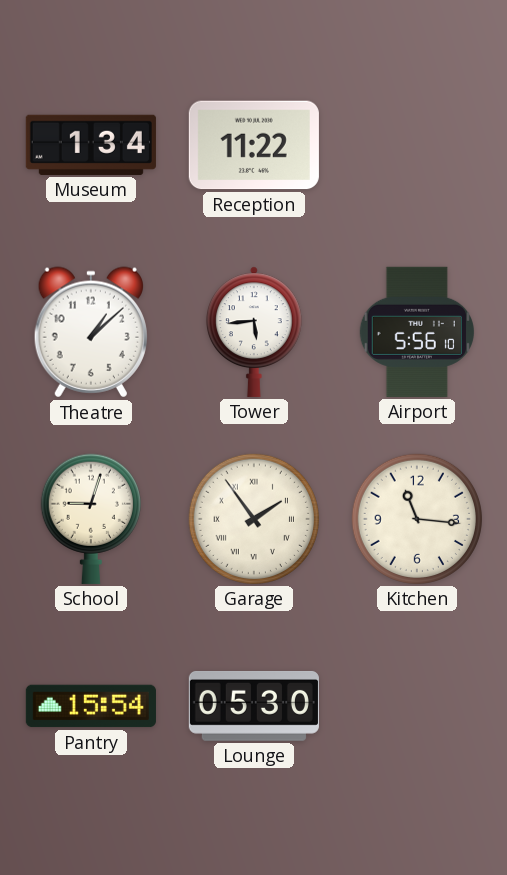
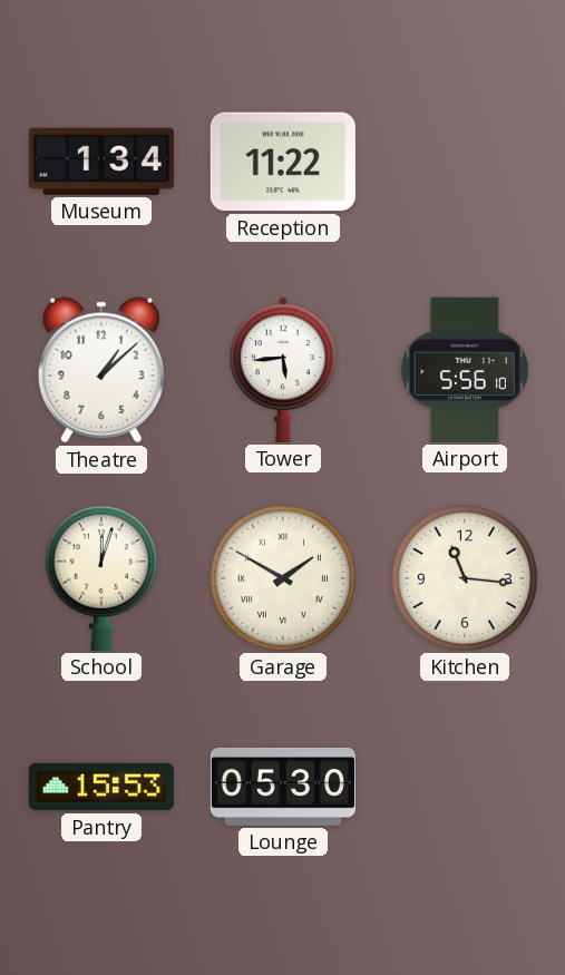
School: 9:03 -> 12:03
Garage: 1:54 -> 1:50
Pantry: 15:54 -> 15:53
